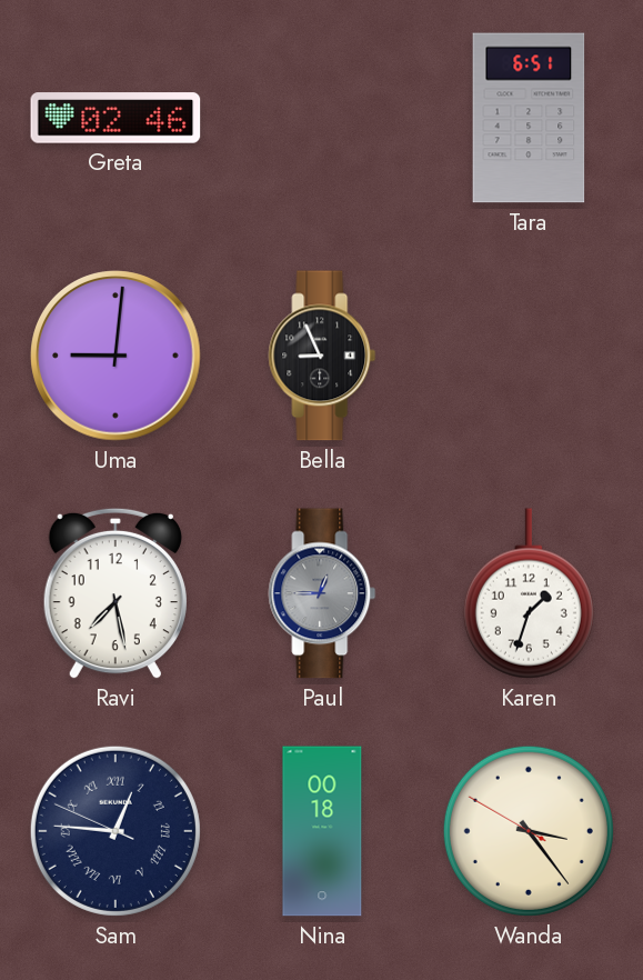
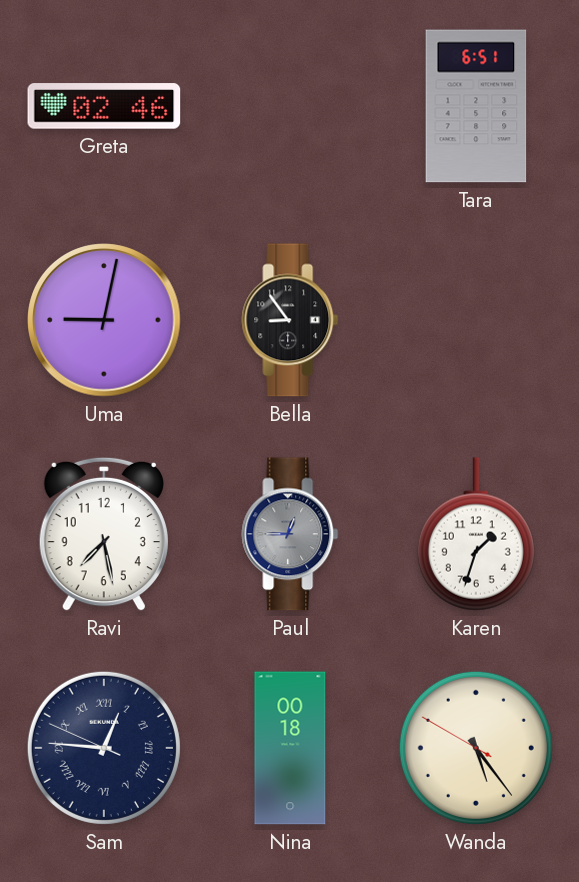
Uma: 9:01 -> 9:02
Bella: 8:56 -> 8:54
Wanda: 3:23 -> 5:23
